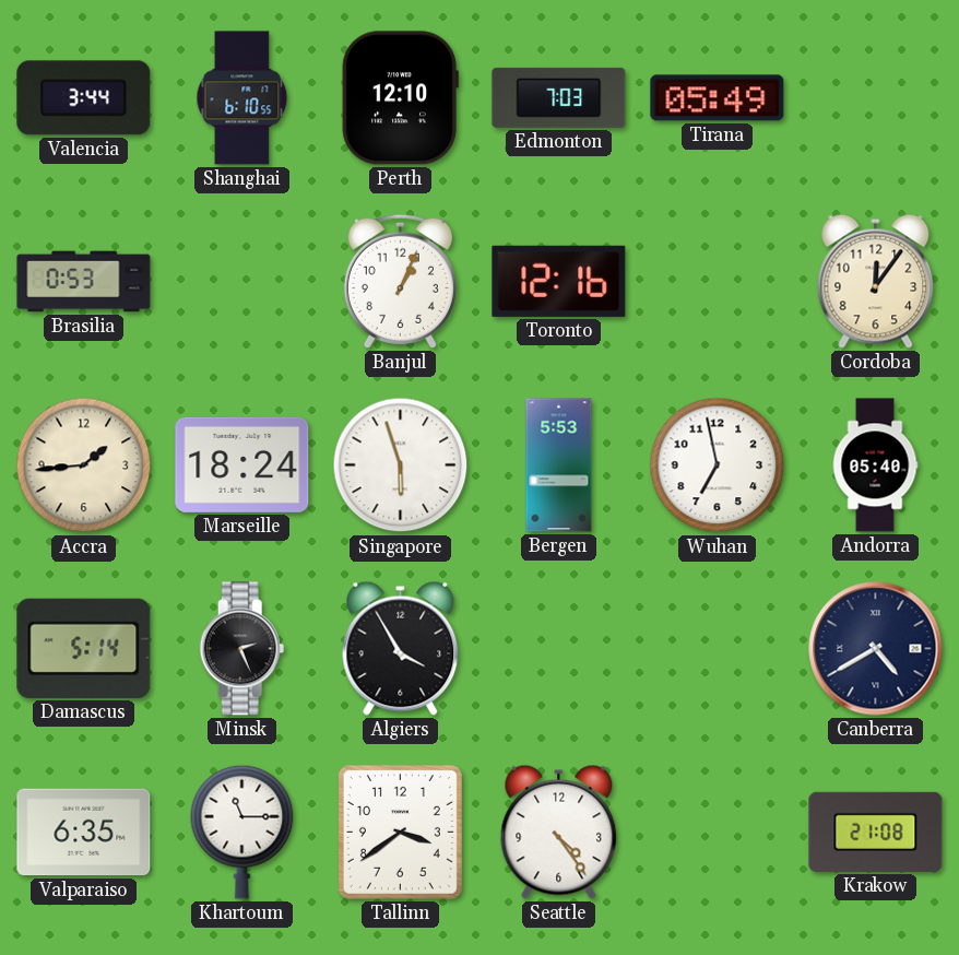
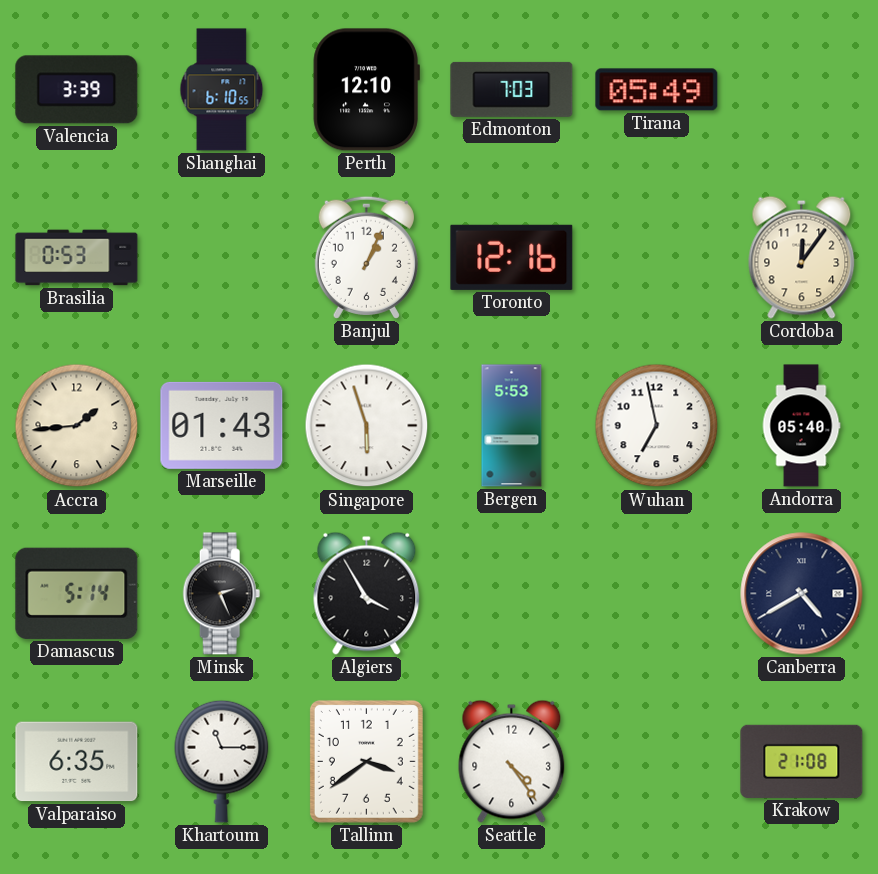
Valencia: 3:44 -> 3:39
Marseille: 18:24 -> 01:43
